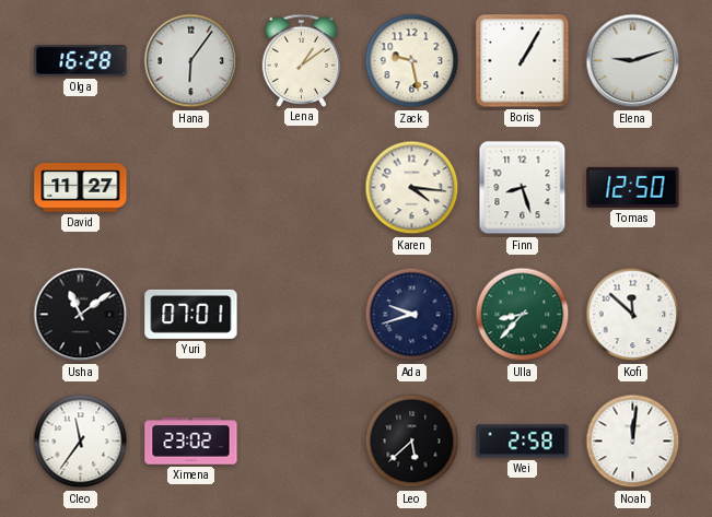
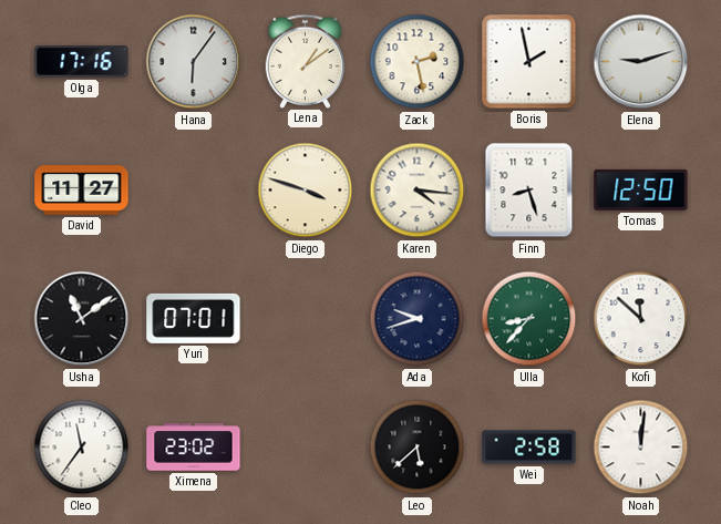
Olga: 16:28 -> 17:16
Zack: 9:28 -> 2:28
Boris: 1:05 -> 1:58
Diego: none -> 3:48
